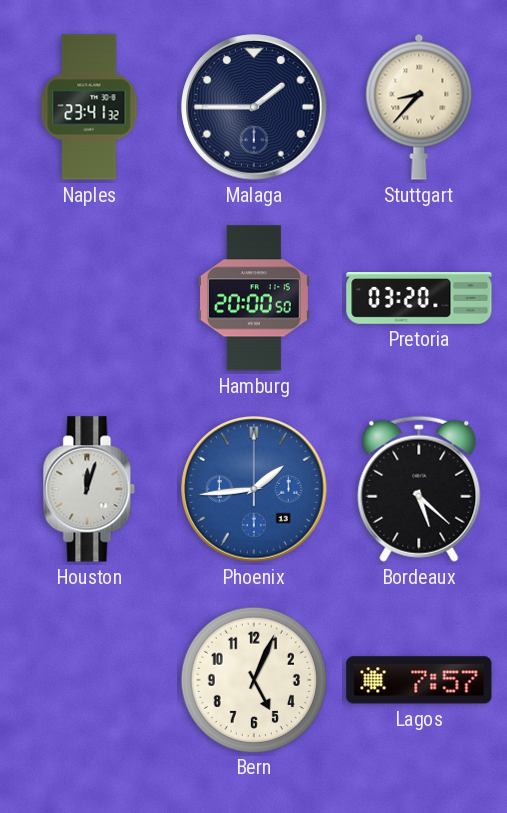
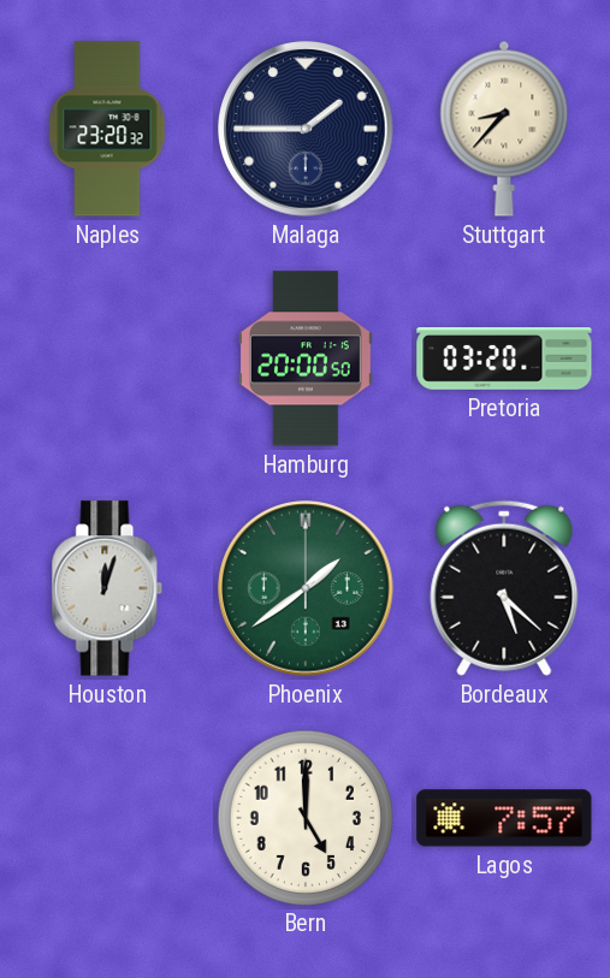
Naples: 23:41 -> 23:20
Phoenix: 1:44 -> 1:39
Phoenix dial: blue -> green
Bern: 5:04 -> 5:00
